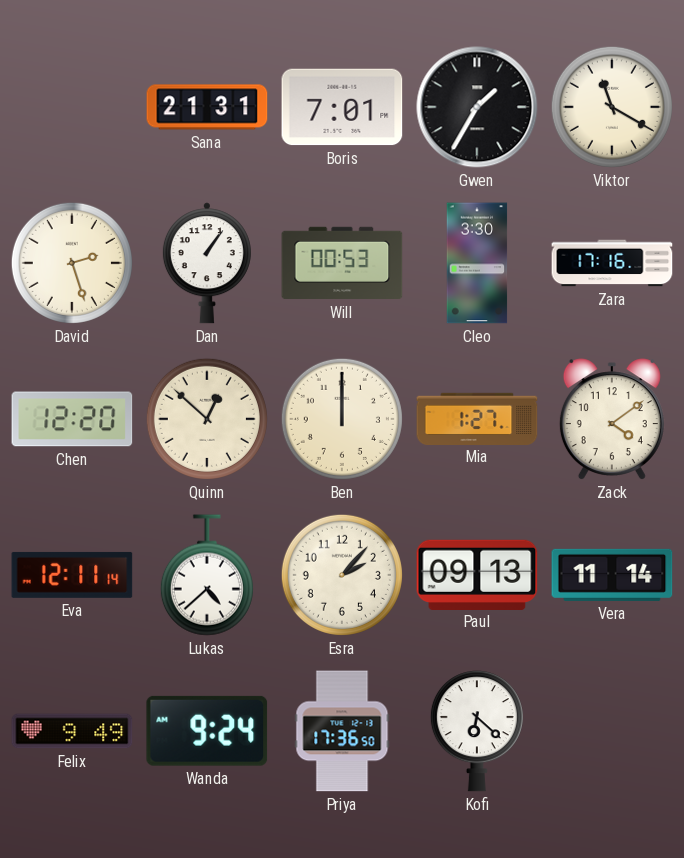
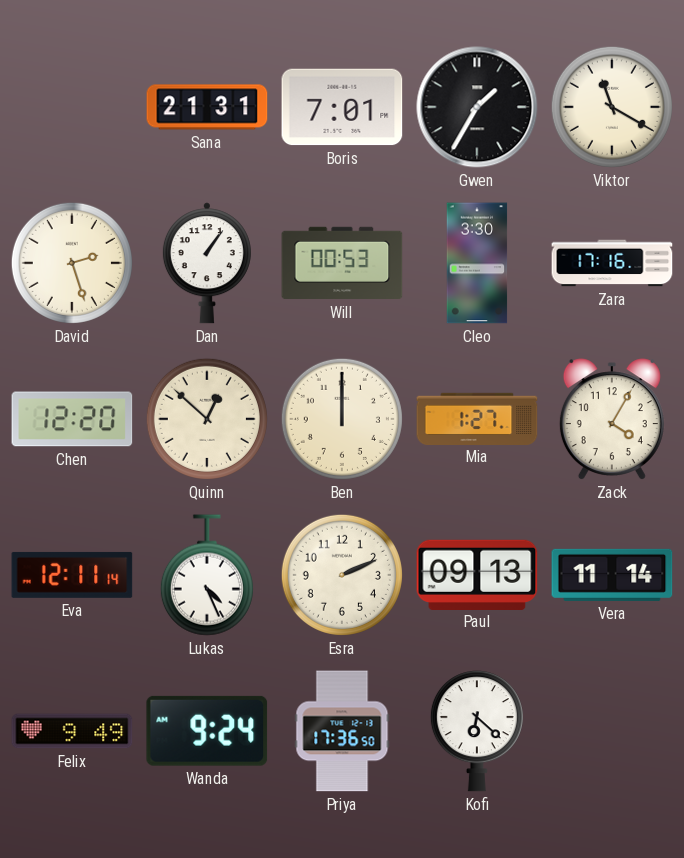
Zack: 4:09 -> 4:05
Lukas: 4:38 -> 4:26
Esra: 2:07 -> 2:11
